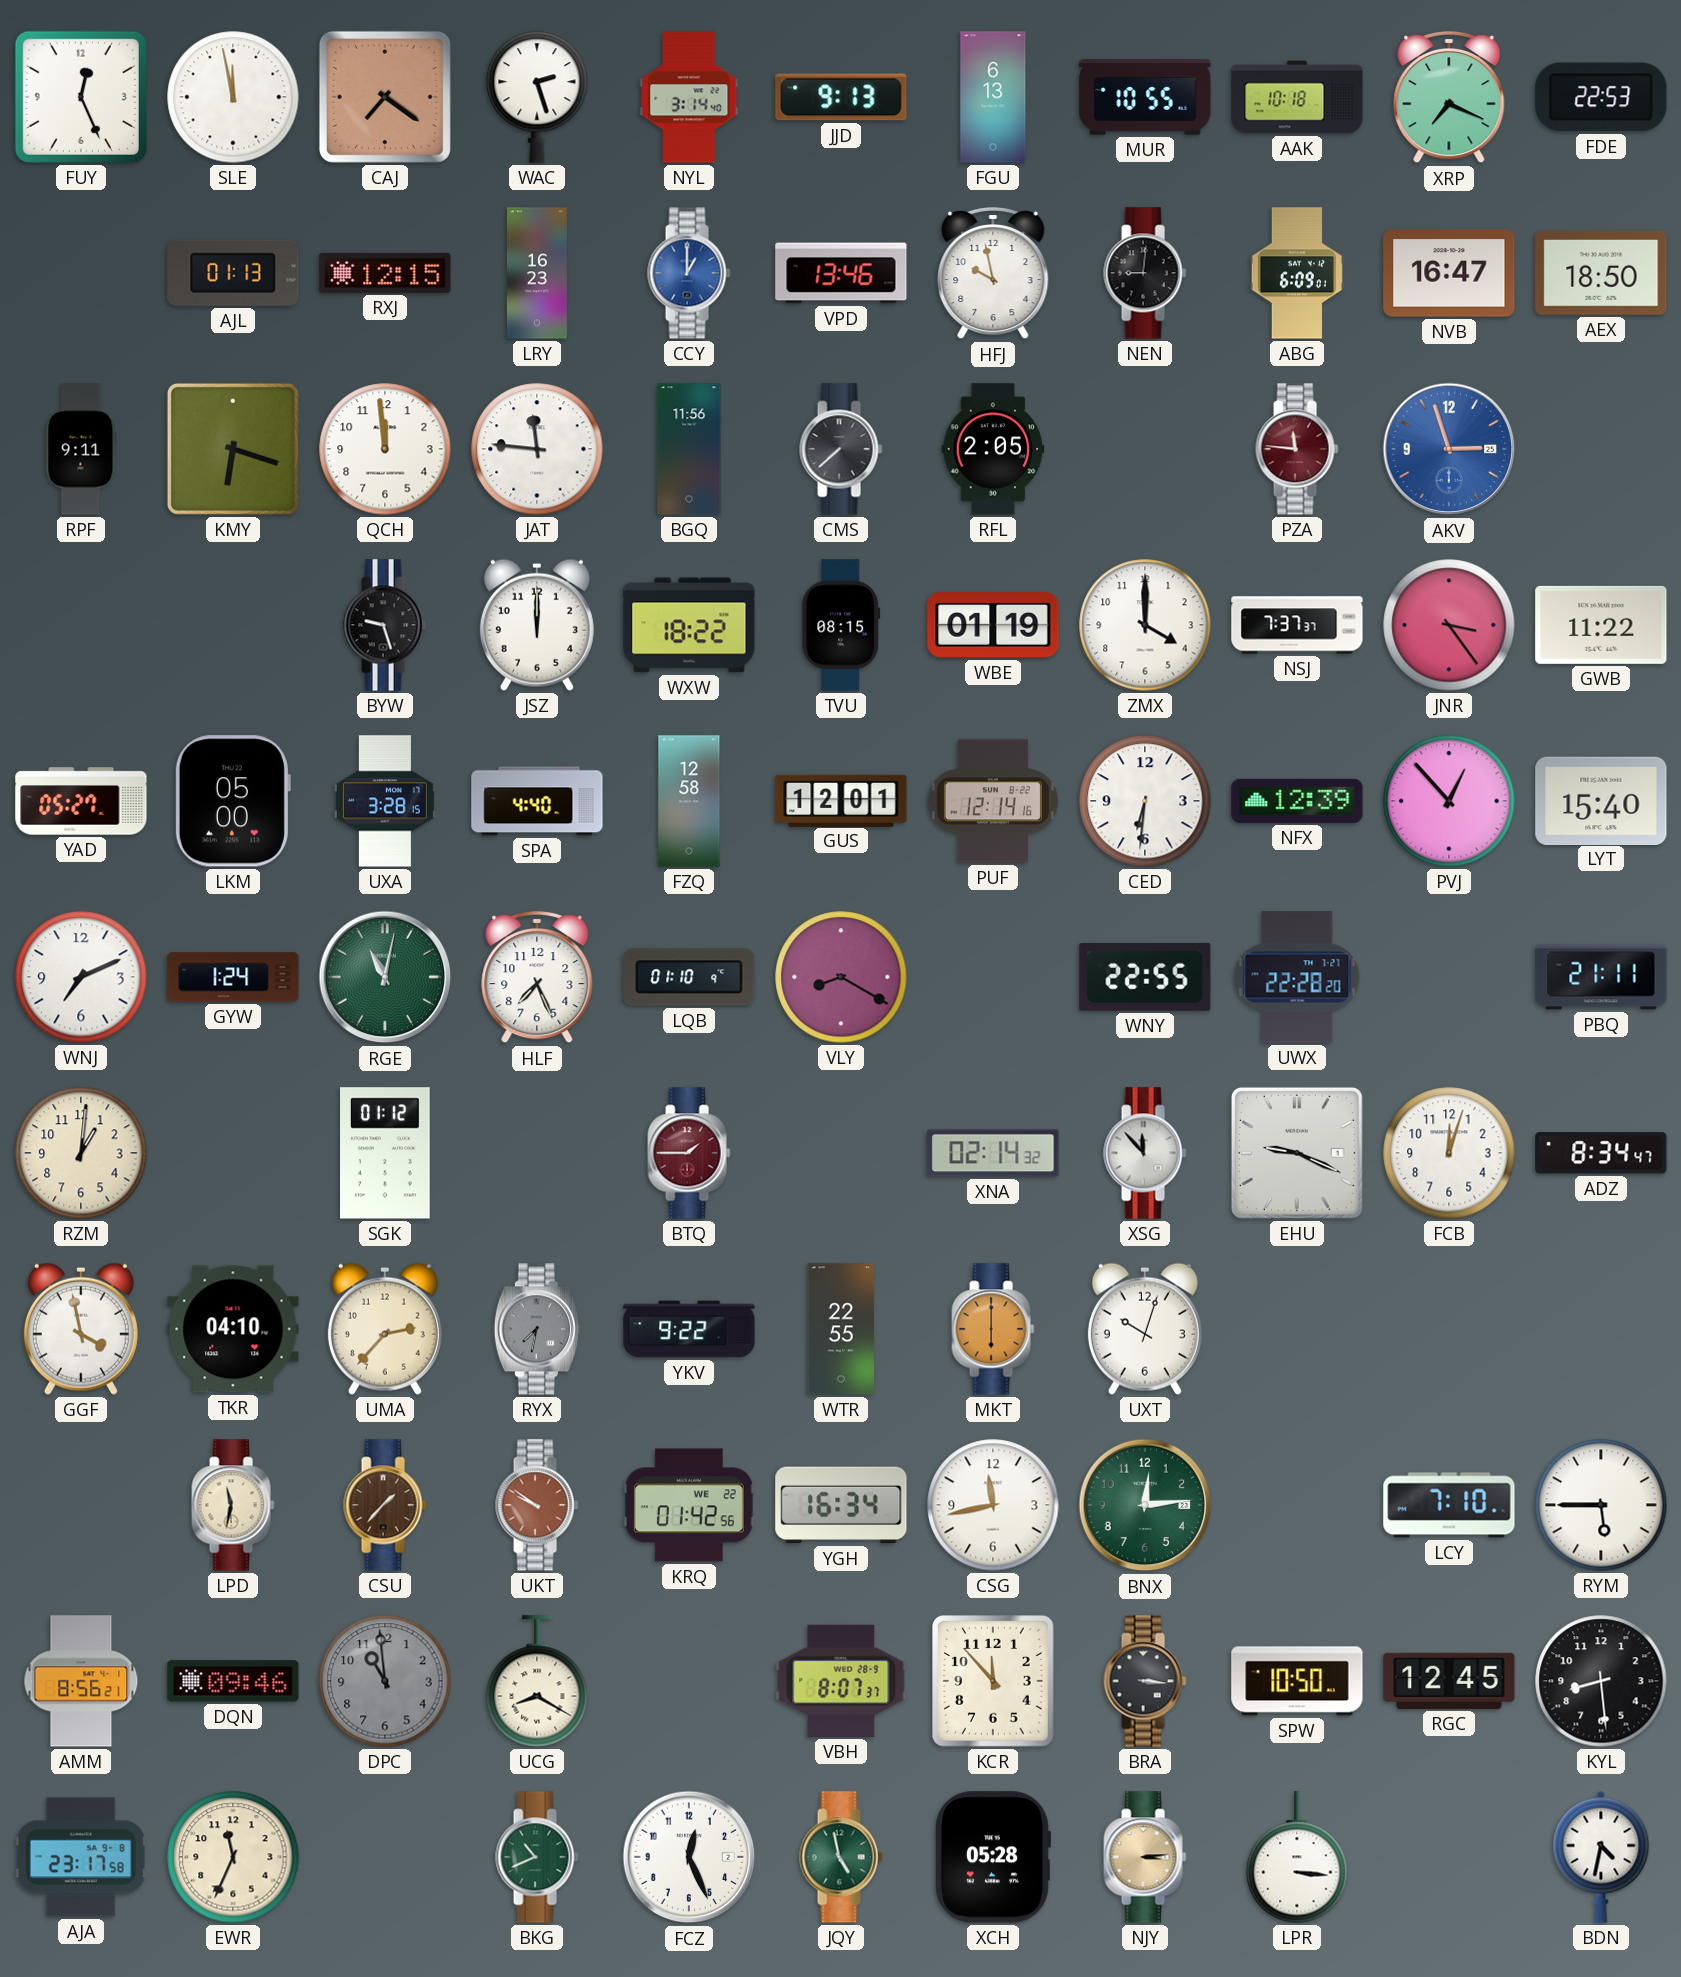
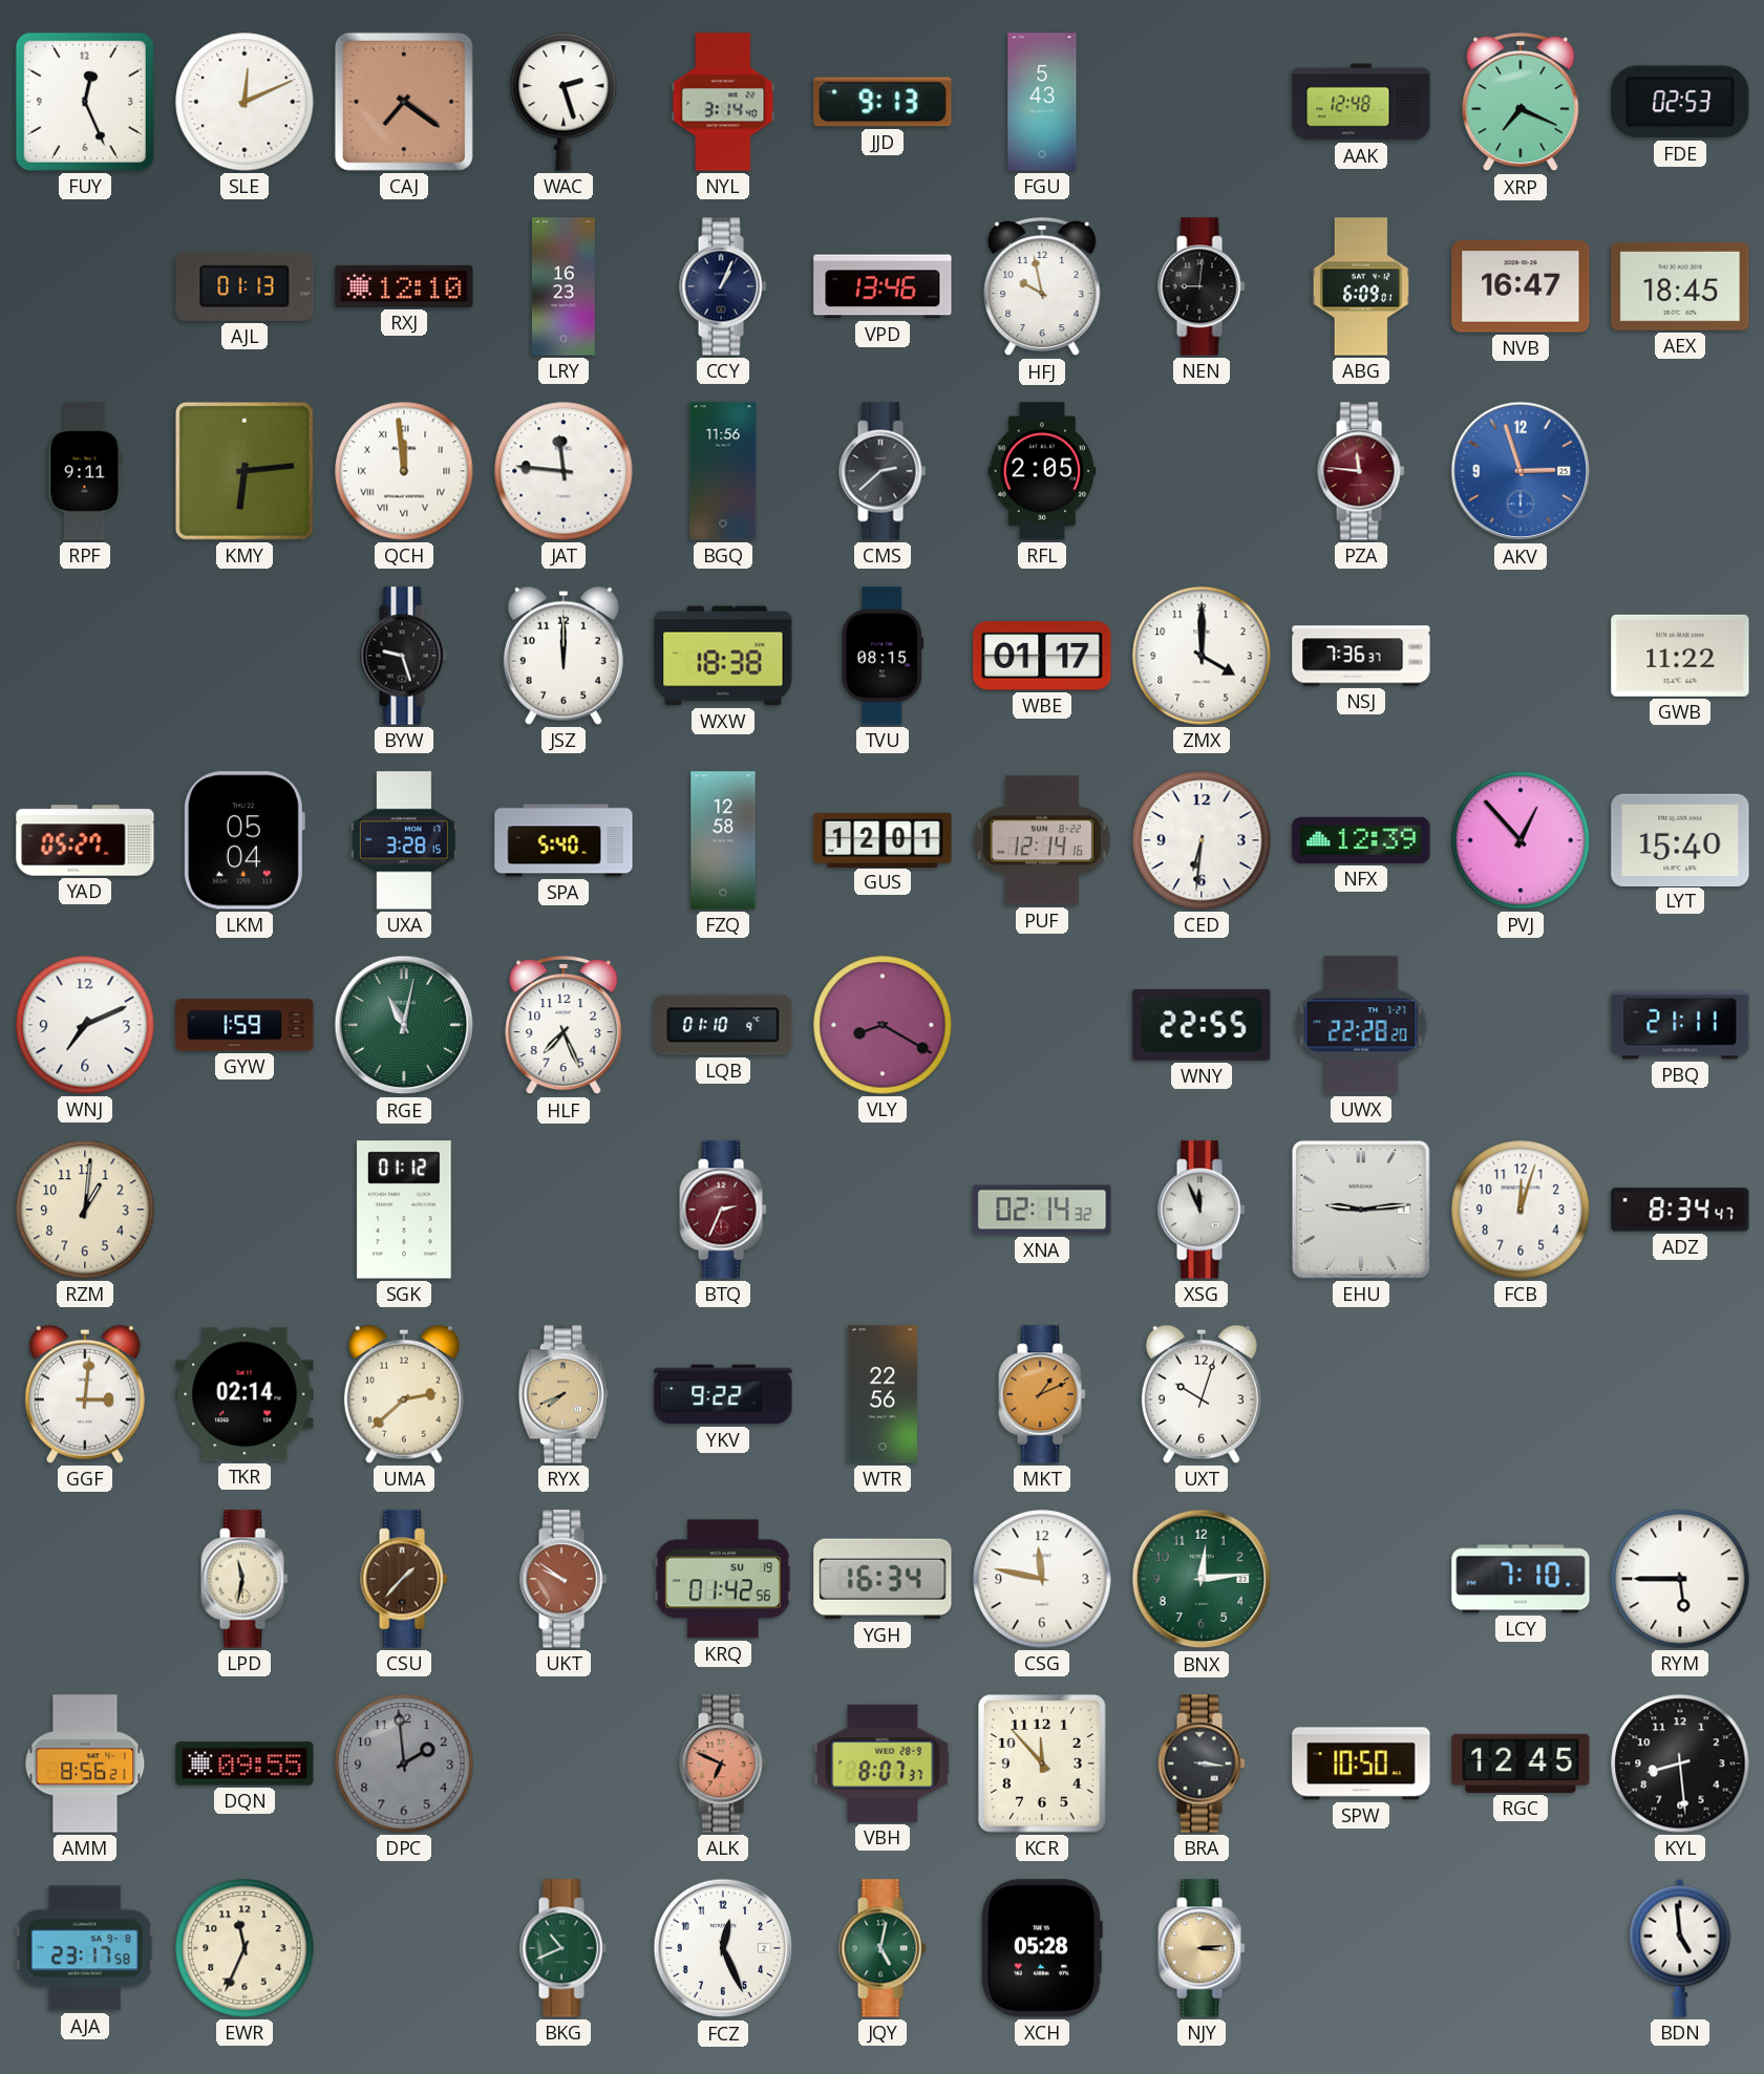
SLE: 11:58 -> 12:11
FGU: 6:13 -> 5:43
MUR: 10:55 -> none
AAK: 10:18 -> 12:48
FDE: 22:53 -> 02:53
RXJ: 12:15 -> 12:10
CCY: 1:00 -> 1:04
CCY dial: blue -> navy
AEX: 18:50 -> 18:45
KMY: 6:18 -> 6:14
QCH numerals: Arabic -> Roman
CMS: 7:38 -> 2:38
WXW: 18:22 -> 18:38
WBE: 01:19 -> 01:17
NSJ: 7:37 -> 7:36
JNR: 3:24 -> none
LKM: 05:00 -> 05:04
SPA: 4:40 -> 5:40
GYW: 1:24 -> 1:59
BTQ: 1:45 -> 2:34
XSG: 11:53 -> 11:56
EHU: 9:19 -> 9:14
GGF: 3:58 -> 3:01
TKR: 04:10 -> 02:14
UMA: 2:37 -> 2:38
RYX: 7:32 -> 7:41
RYX dial: grey -> champagne
WTR: 22:55 -> 22:56
MKT: 6:00 -> 1:11
KRQ date: WE 22 -> SU 19
CSG: 11:43 -> 11:47
DQN: 09:46 -> 09:55
DPC: 10:59 -> 1:59
UCG: 8:20 -> none
ALK: none -> 6:49
JQY: 4:58 -> 5:02
LPR: 3:16 -> none
BDN: 4:32 -> 4:59
